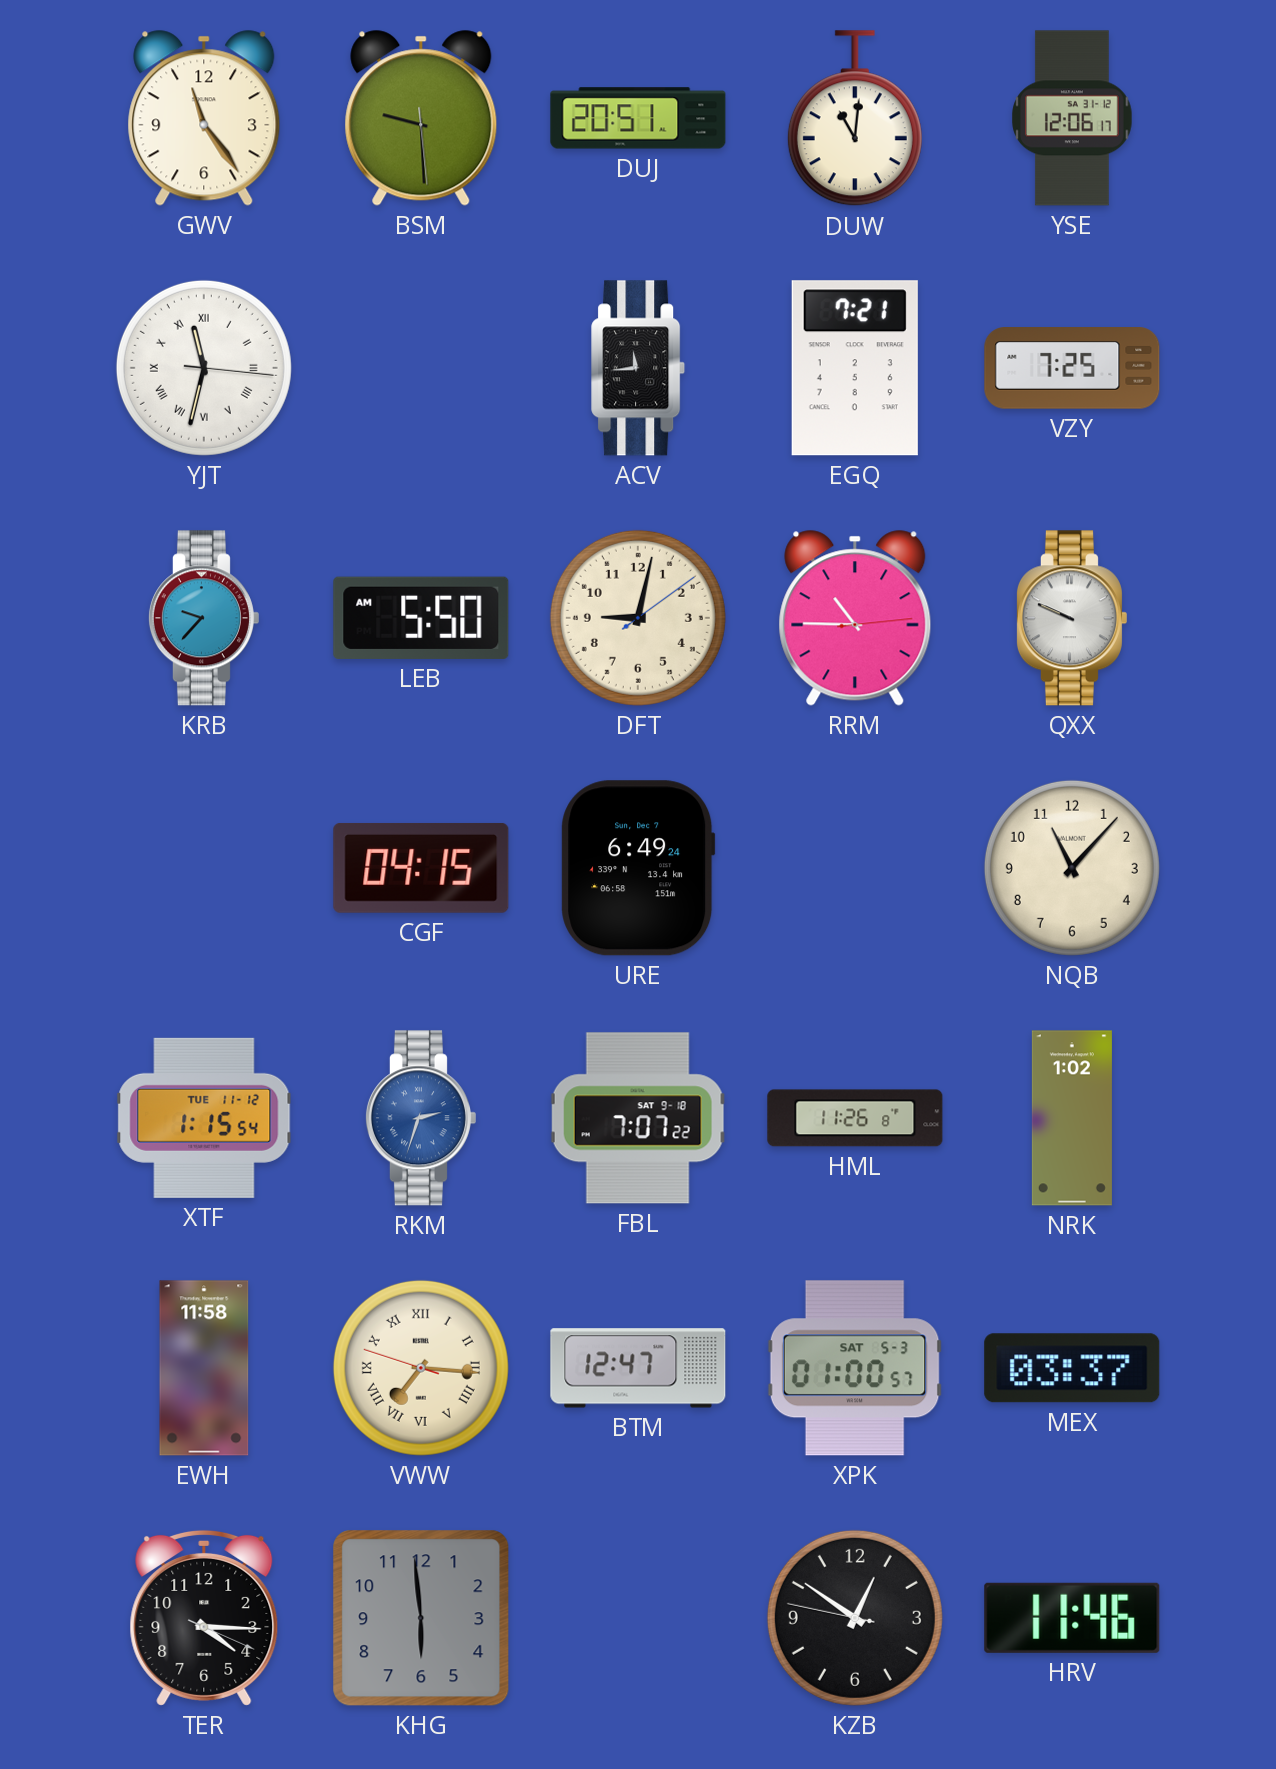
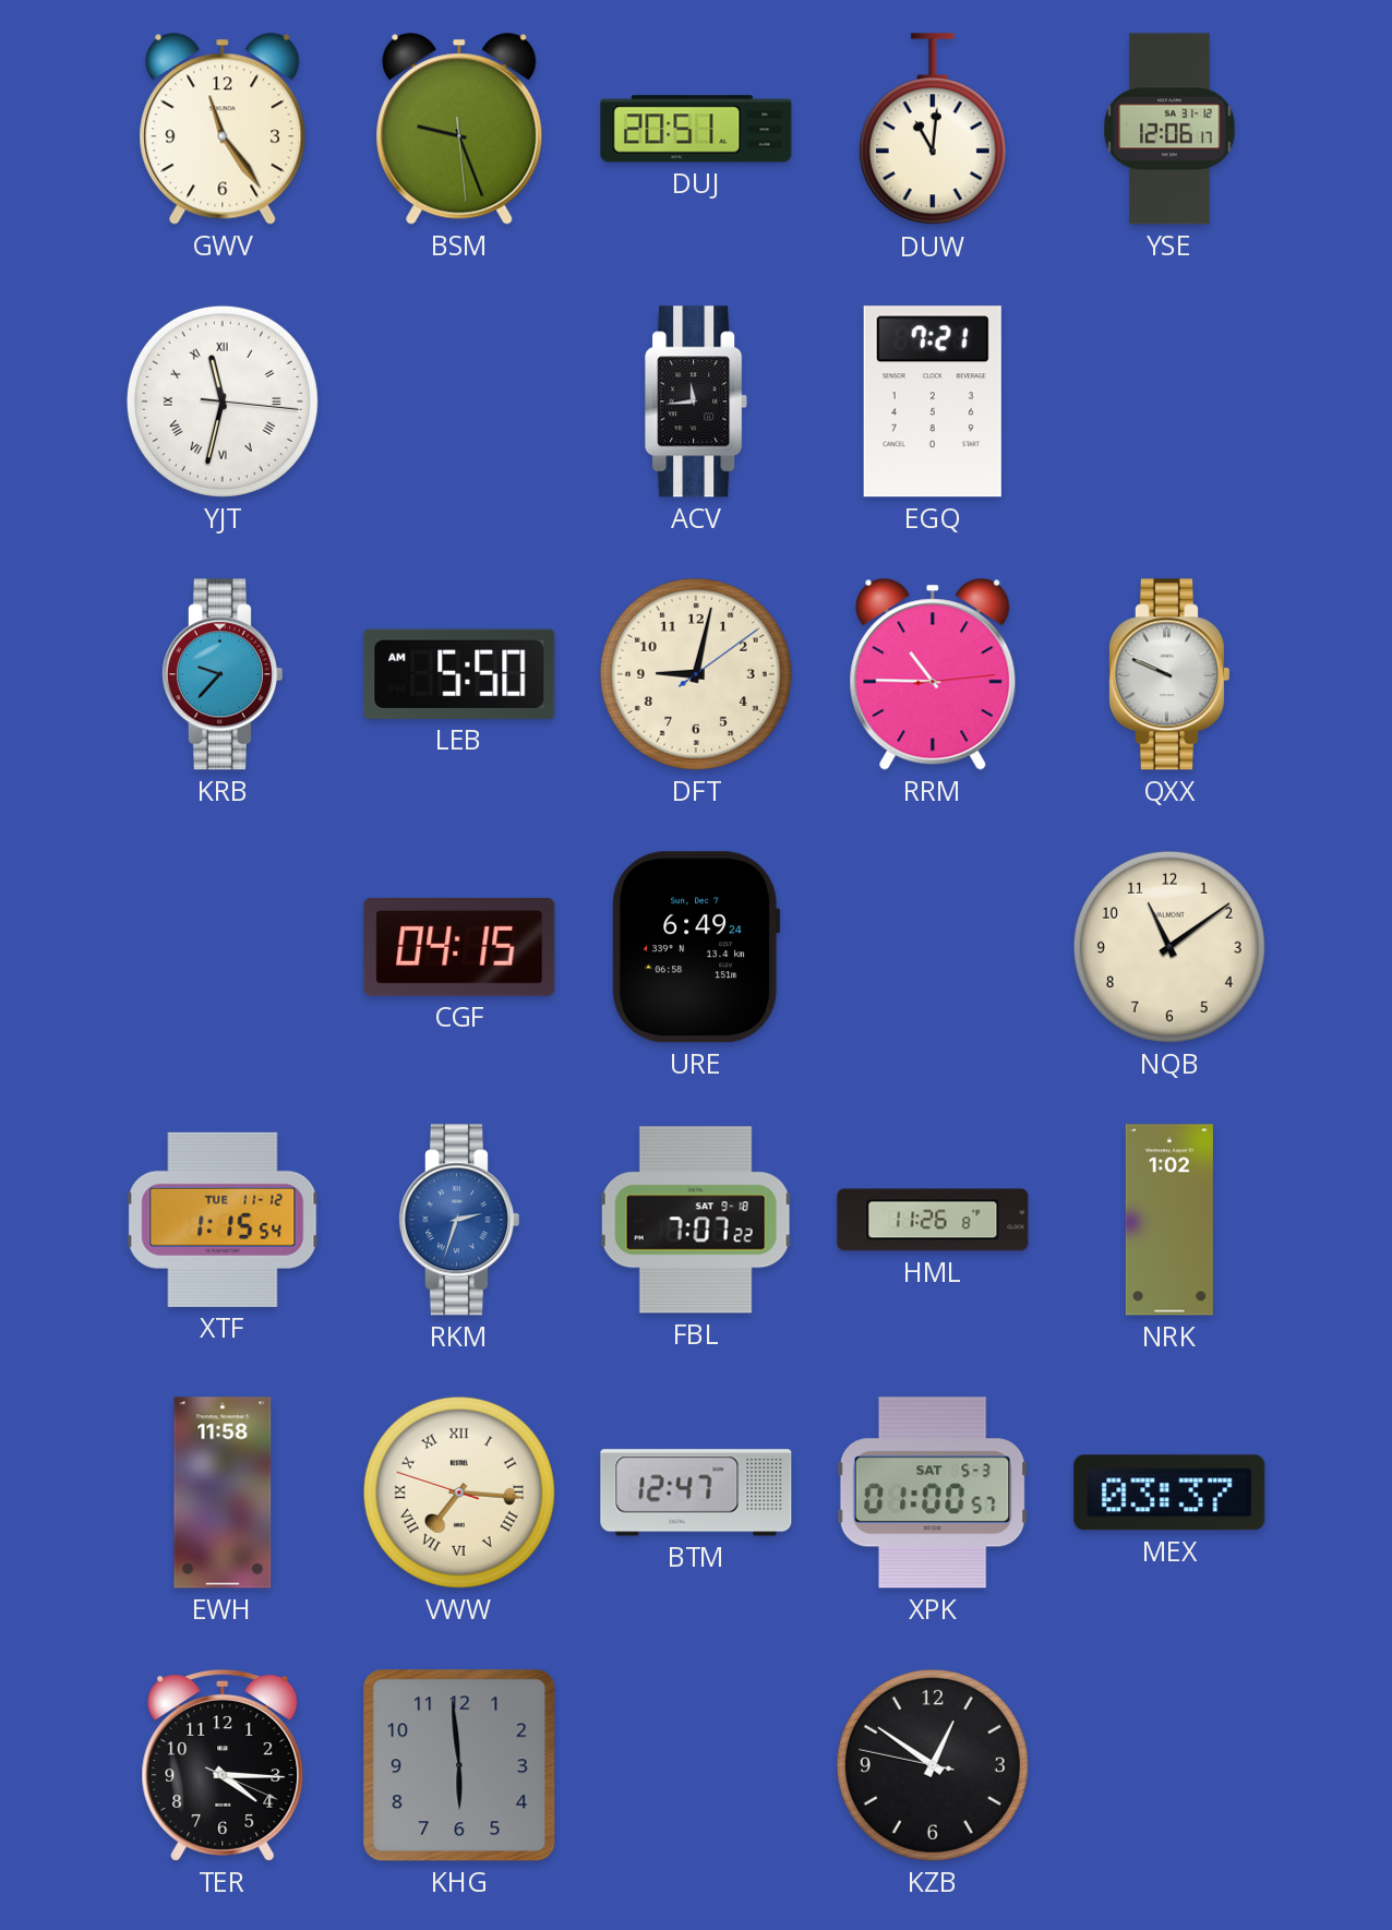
BSM: 9:29 -> 9:26
VZY: 7:25 -> none
NQB: 11:07 -> 11:09
HRV: 11:46 -> none
